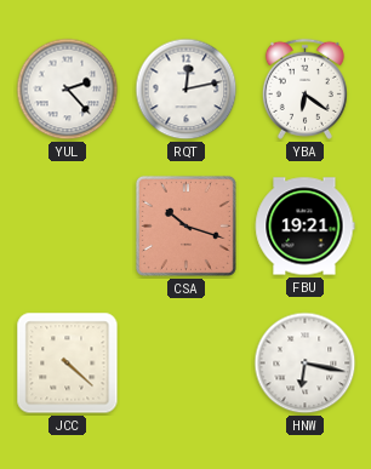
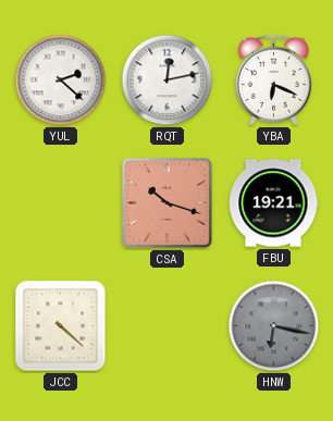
YUL: 2:23 -> 2:22
YBA: 6:21 -> 6:19
HNW dial: white -> grey
